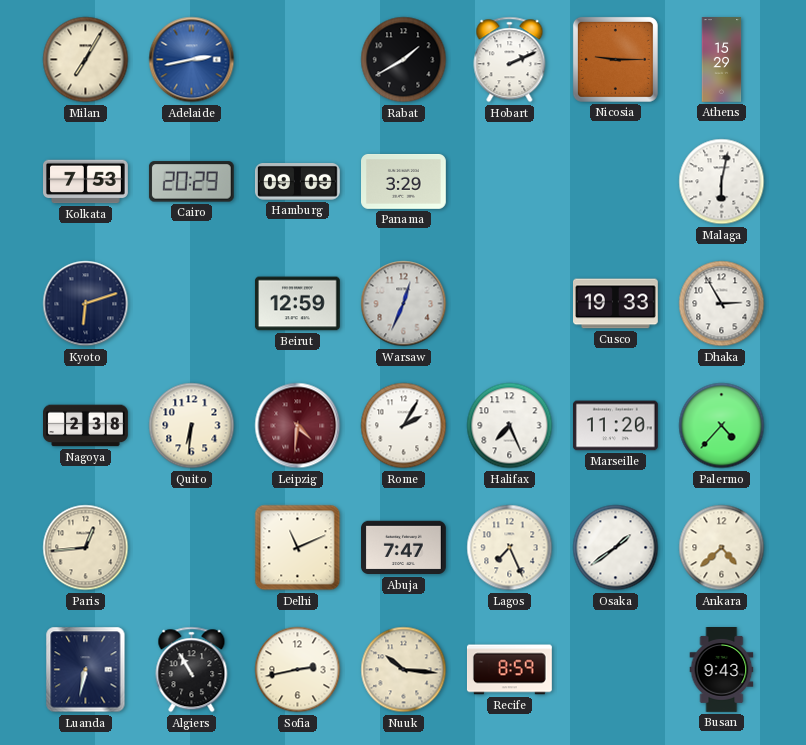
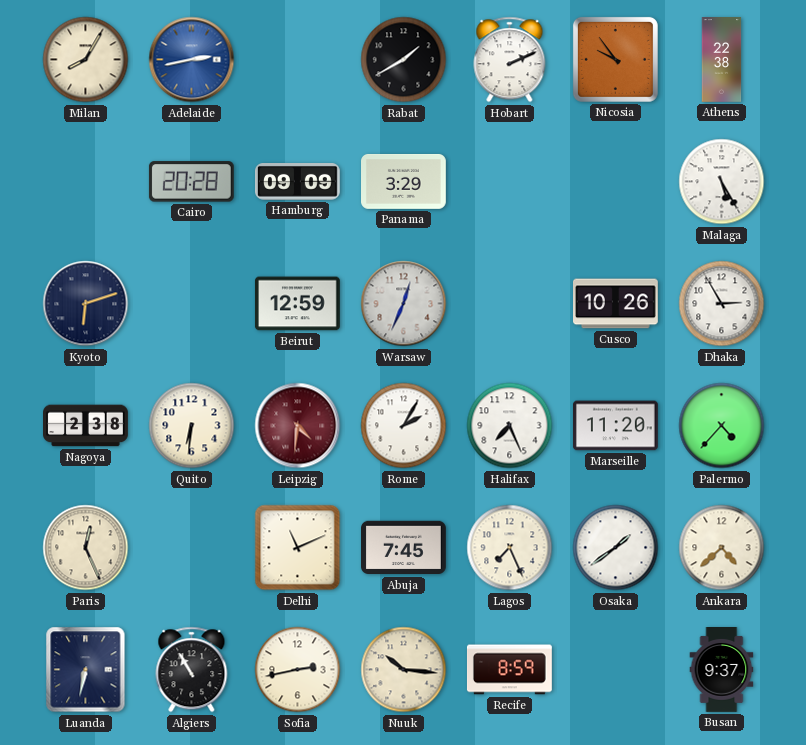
Milan: 7:05 -> 8:05
Nicosia: 9:15 -> 9:54
Athens: 15:29 -> 22:38
Kolkata: 7:53 -> none
Cairo: 20:29 -> 20:28
Malaga: 6:02 -> 5:25
Cusco: 19:33 -> 10:26
Paris: 12:44 -> 12:26
Abuja: 7:47 -> 7:45
Busan: 9:43 -> 9:37
